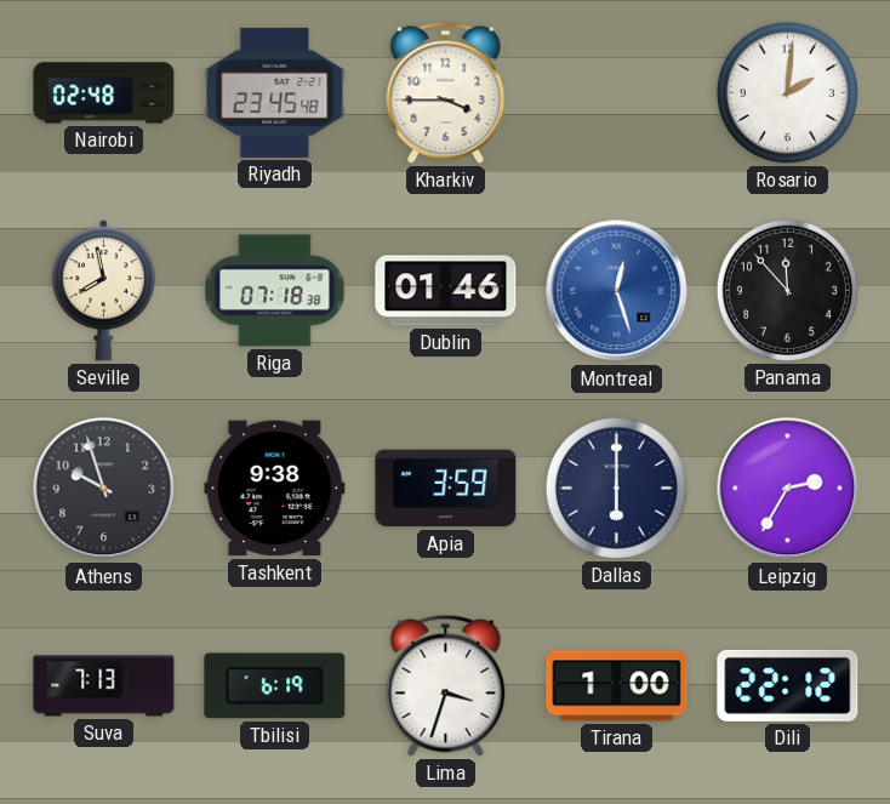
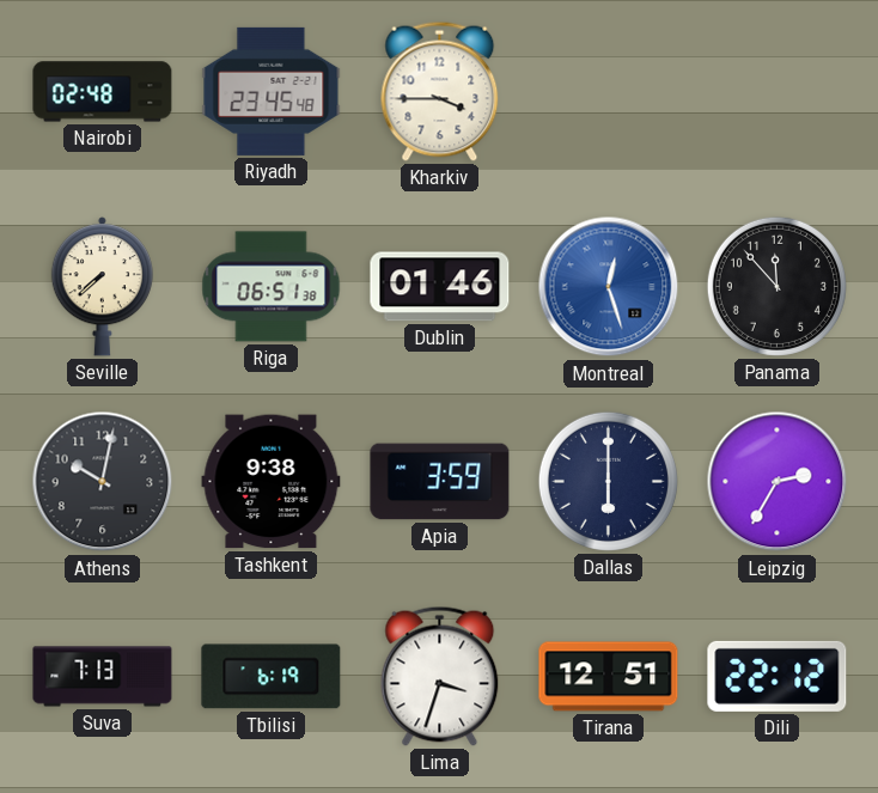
Rosario: 2:01 -> none
Seville: 7:58 -> 7:38
Riga: 07:18 -> 06:51
Athens: 9:57 -> 10:02
Tirana: 1:00 -> 12:51
